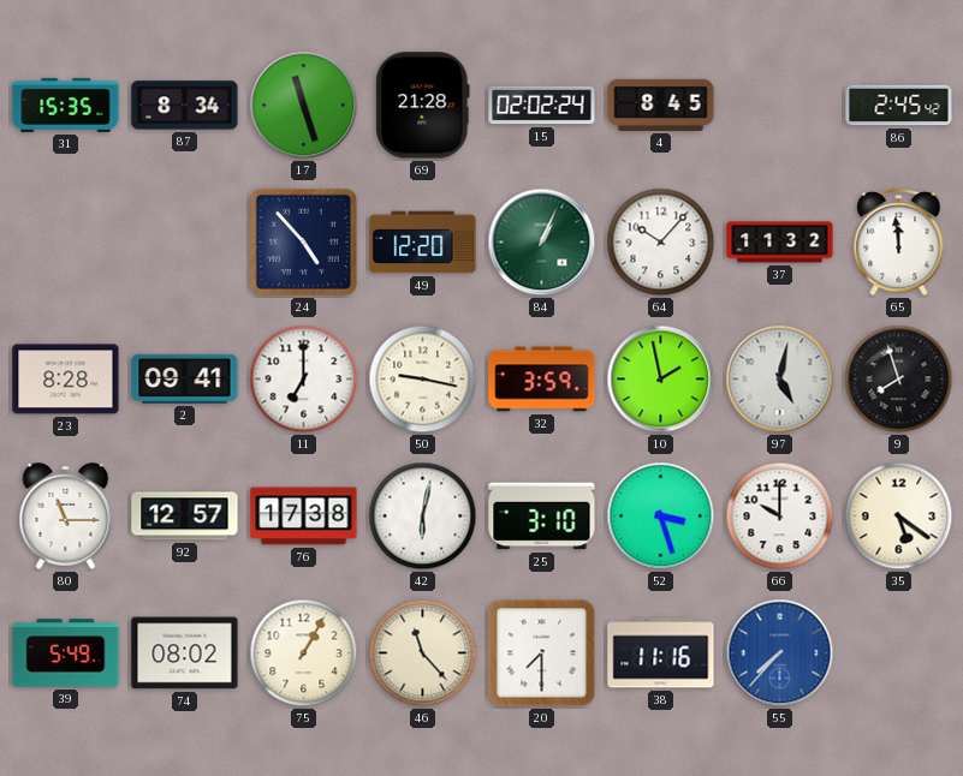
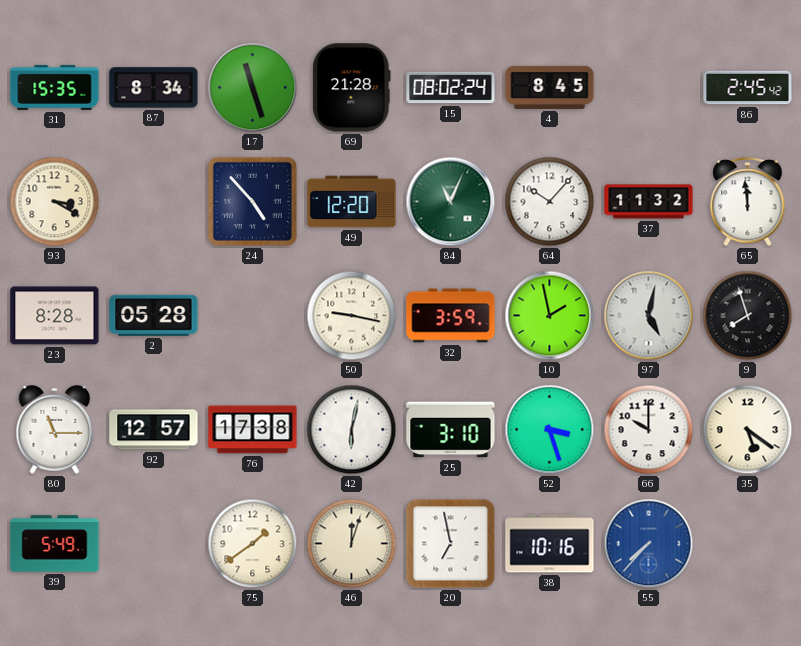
15: 02:02 -> 08:02
93: none -> 3:20
84: 1:04 -> 11:04
2: 09:41 -> 05:28
11: 7:00 -> none
74: 08:02 -> none
75: 1:05 -> 1:39
46: 11:23 -> 12:03
20: 7:30 -> 6:58
38: 11:16 -> 10:16
